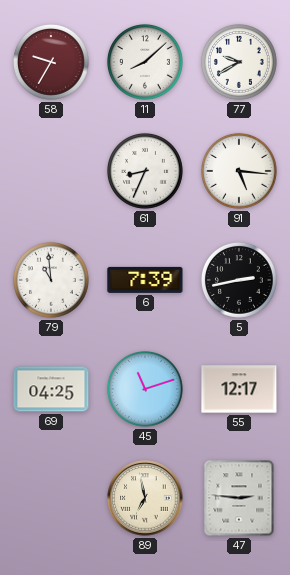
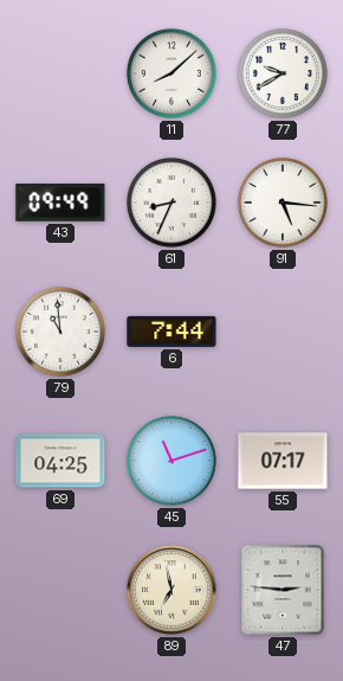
58: 9:35 -> none
43: none -> 09:49
6: 7:39 -> 7:44
5: 2:43 -> none
55: 12:17 -> 07:17
